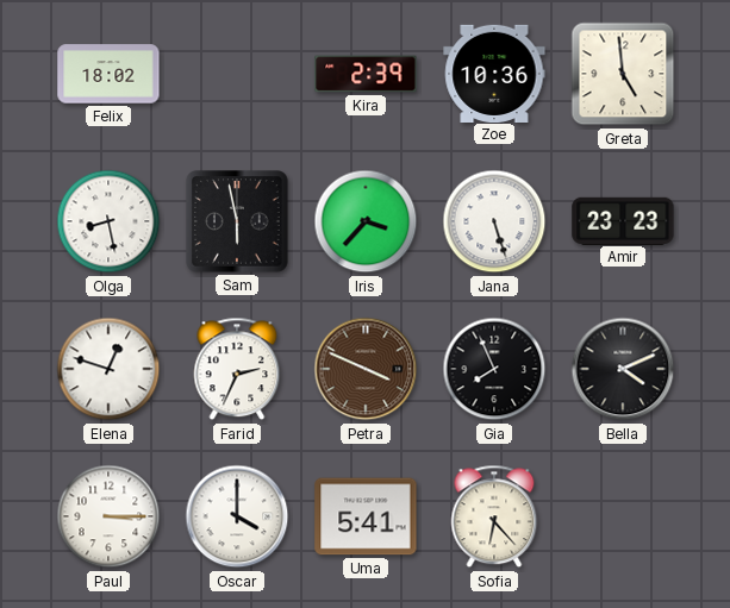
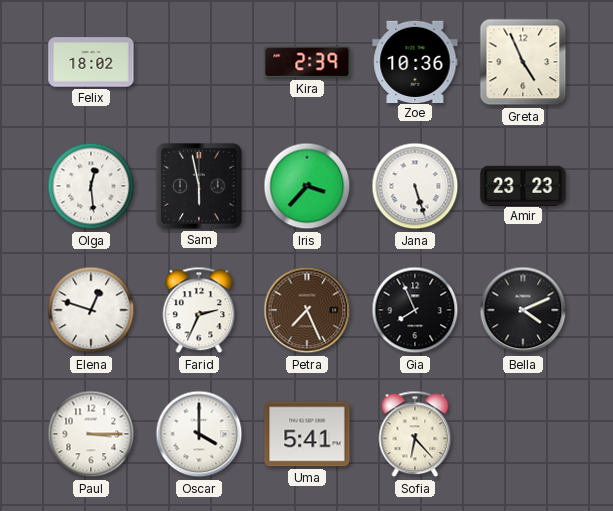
Greta: 4:59 -> 4:56
Olga: 8:28 -> 12:29
Petra: 3:49 -> 7:26
